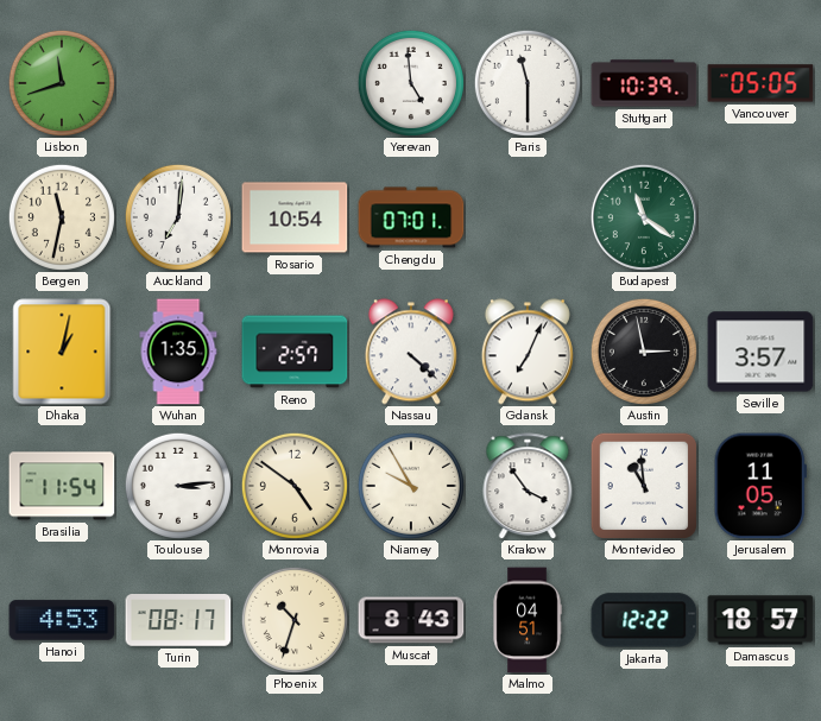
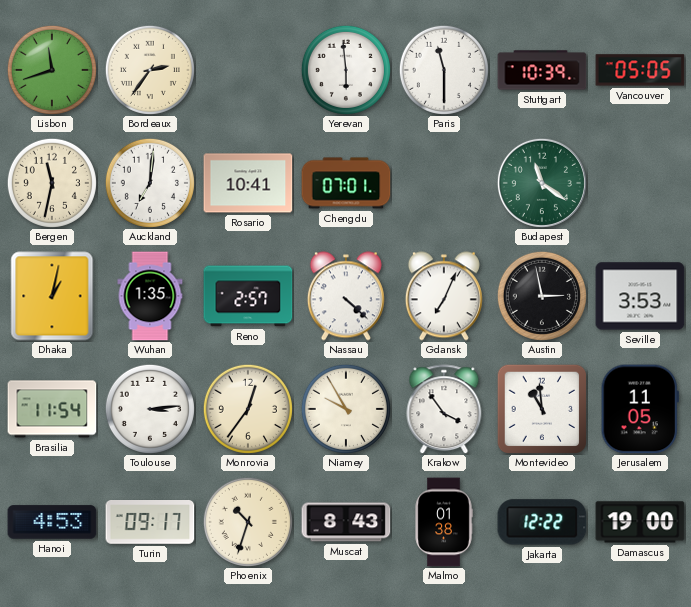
Bordeaux: none -> 2:36
Yerevan: 4:59 -> 5:59
Rosario: 10:54 -> 10:41
Seville: 3:57 -> 3:53
Monrovia: 4:51 -> 12:36
Turin: 08:17 -> 09:17
Malmo: 04:51 -> 01:38
Damascus: 18:57 -> 19:00
